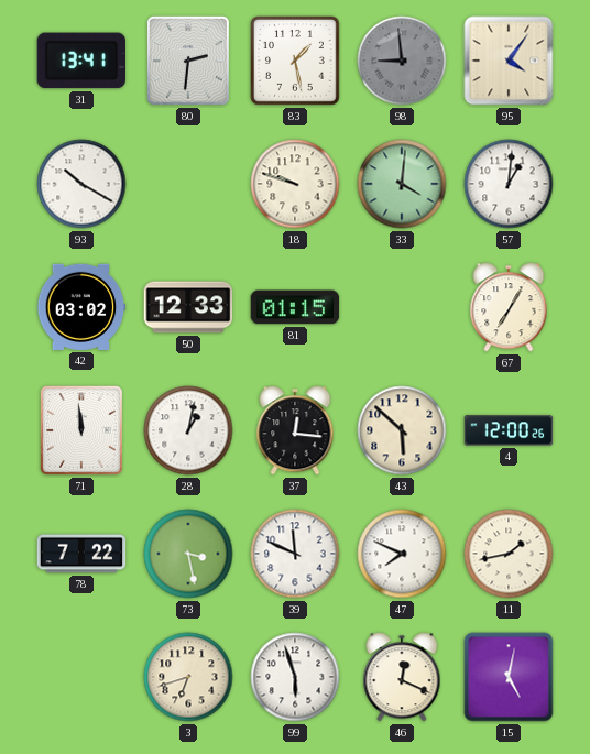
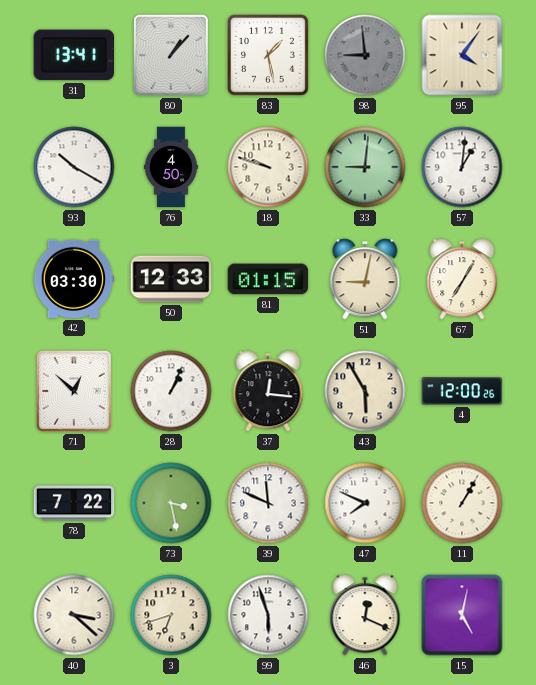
80: 2:31 -> 1:07
76: none -> 4:50
33: 4:01 -> 9:01
42: 03:02 -> 03:30
51: none -> 9:02
71: 11:59 -> 12:52
28: 1:02 -> 1:04
43: 5:52 -> 5:55
11: 1:43 -> 1:05
40: none -> 3:22
